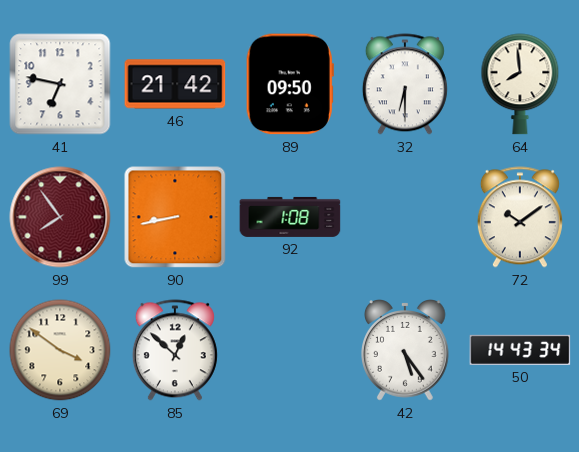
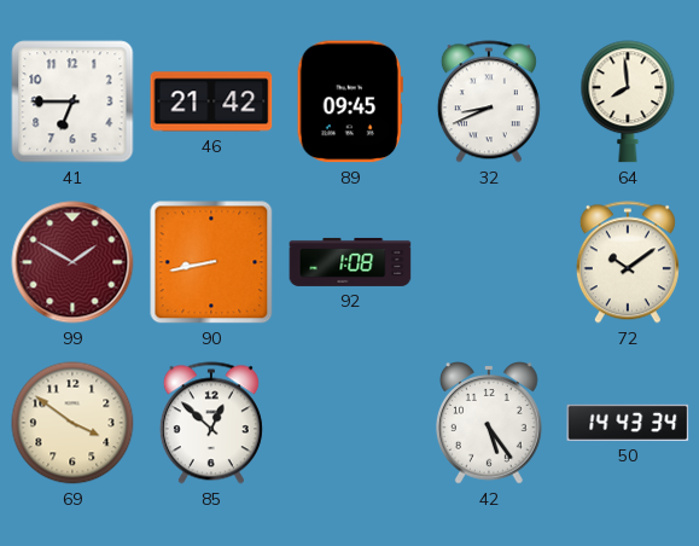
41: 6:47 -> 6:45
89: 09:50 -> 09:45
32: 6:30 -> 8:41
99: 7:54 -> 1:50
